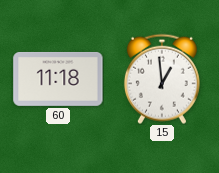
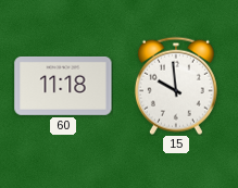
15: 12:59 -> 9:59
